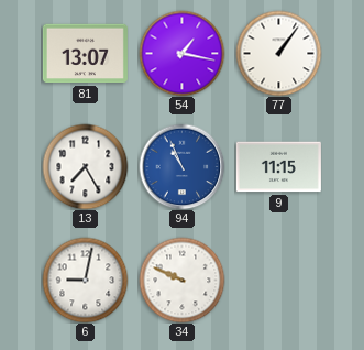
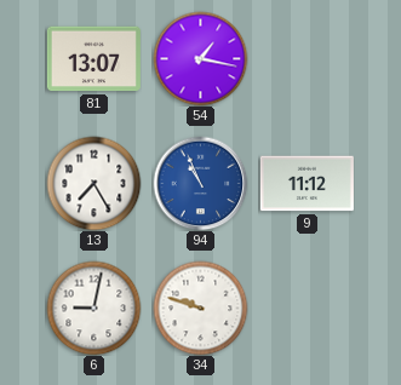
77: 1:06 -> none
9: 11:15 -> 11:12
34: 9:49 -> 9:48
